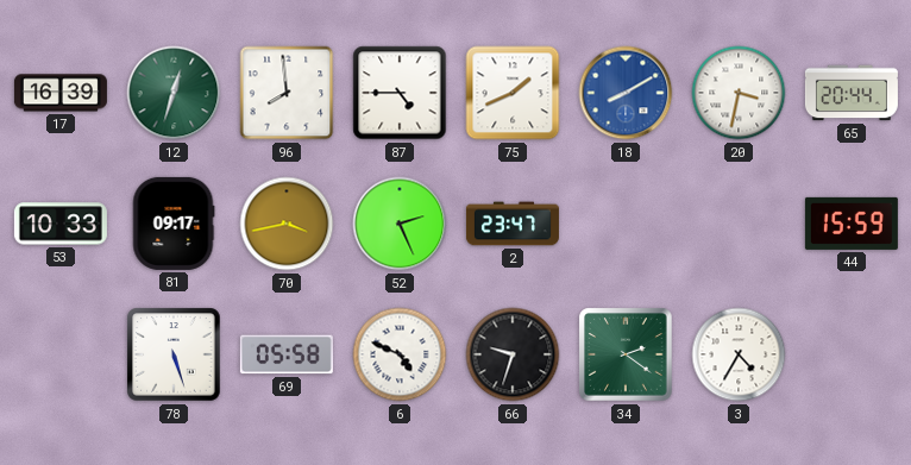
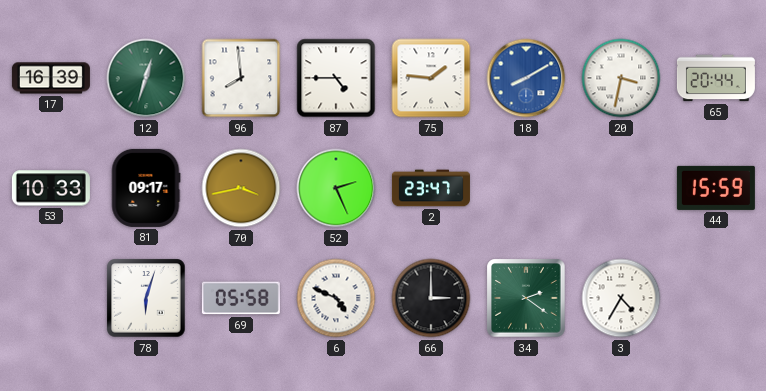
75: 1:41 -> 1:46
78: 5:27 -> 6:03
66: 9:33 -> 3:00
